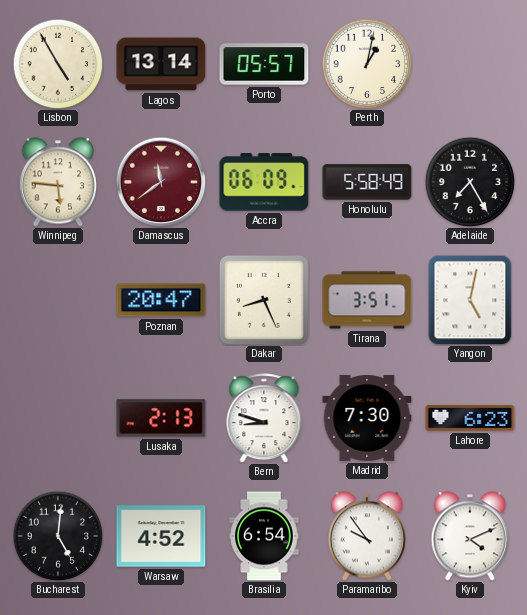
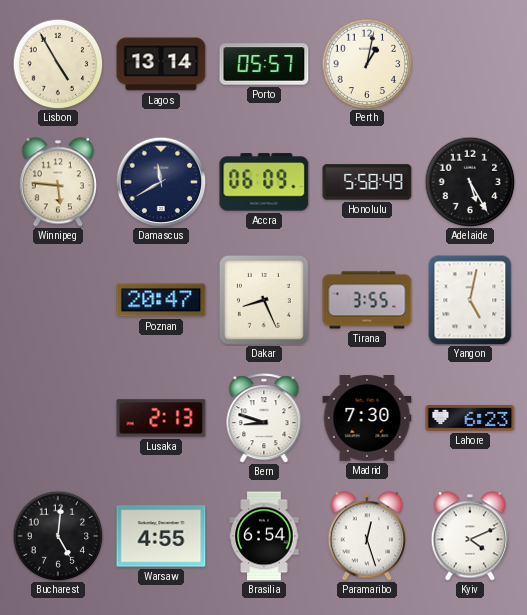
Damascus: 11:39 -> 11:40
Damascus dial: burgundy -> navy
Adelaide: 7:25 -> 5:25
Tirana: 3:51 -> 3:55
Warsaw: 4:52 -> 4:55
Paramaribo: 9:54 -> 12:27
